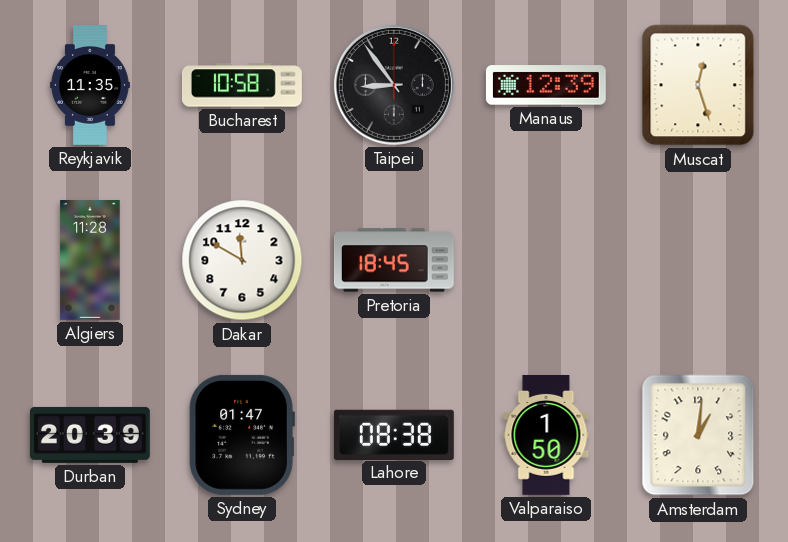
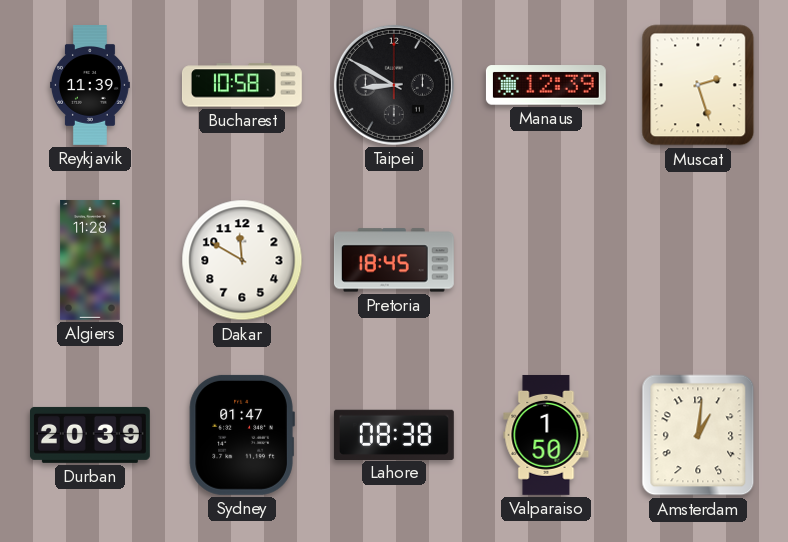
Reykjavik: 11:35 -> 11:39
Taipei: 8:54 -> 8:50
Muscat: 12:27 -> 2:27
